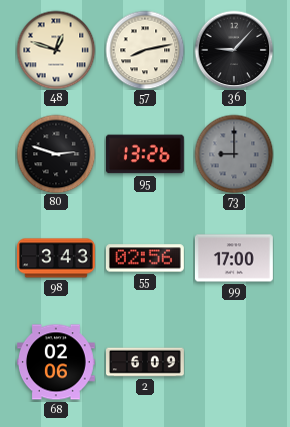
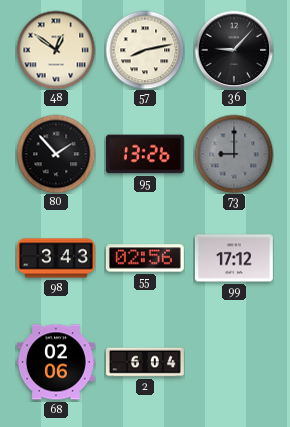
48: 12:48 -> 12:51
80: 2:48 -> 1:53
99: 17:00 -> 17:12
2: 6:09 -> 6:04
